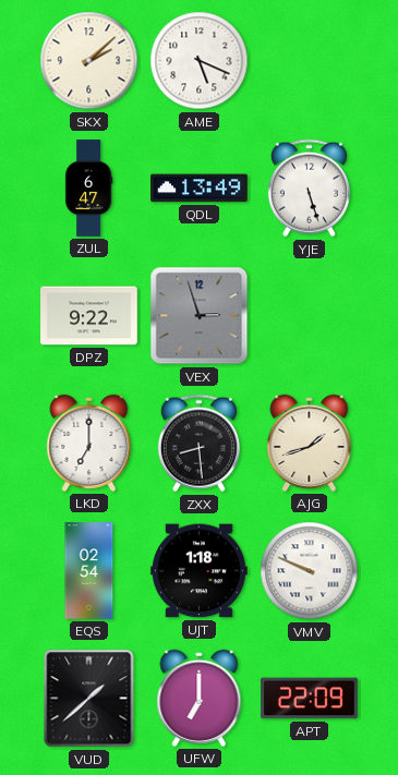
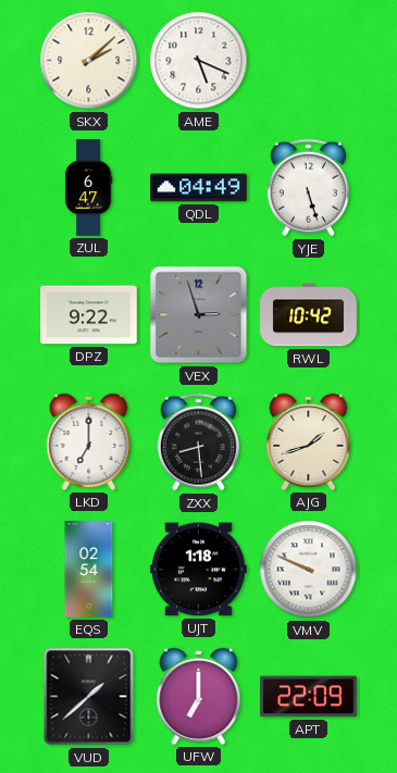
QDL: 13:49 -> 04:49
RWL: none -> 10:42
